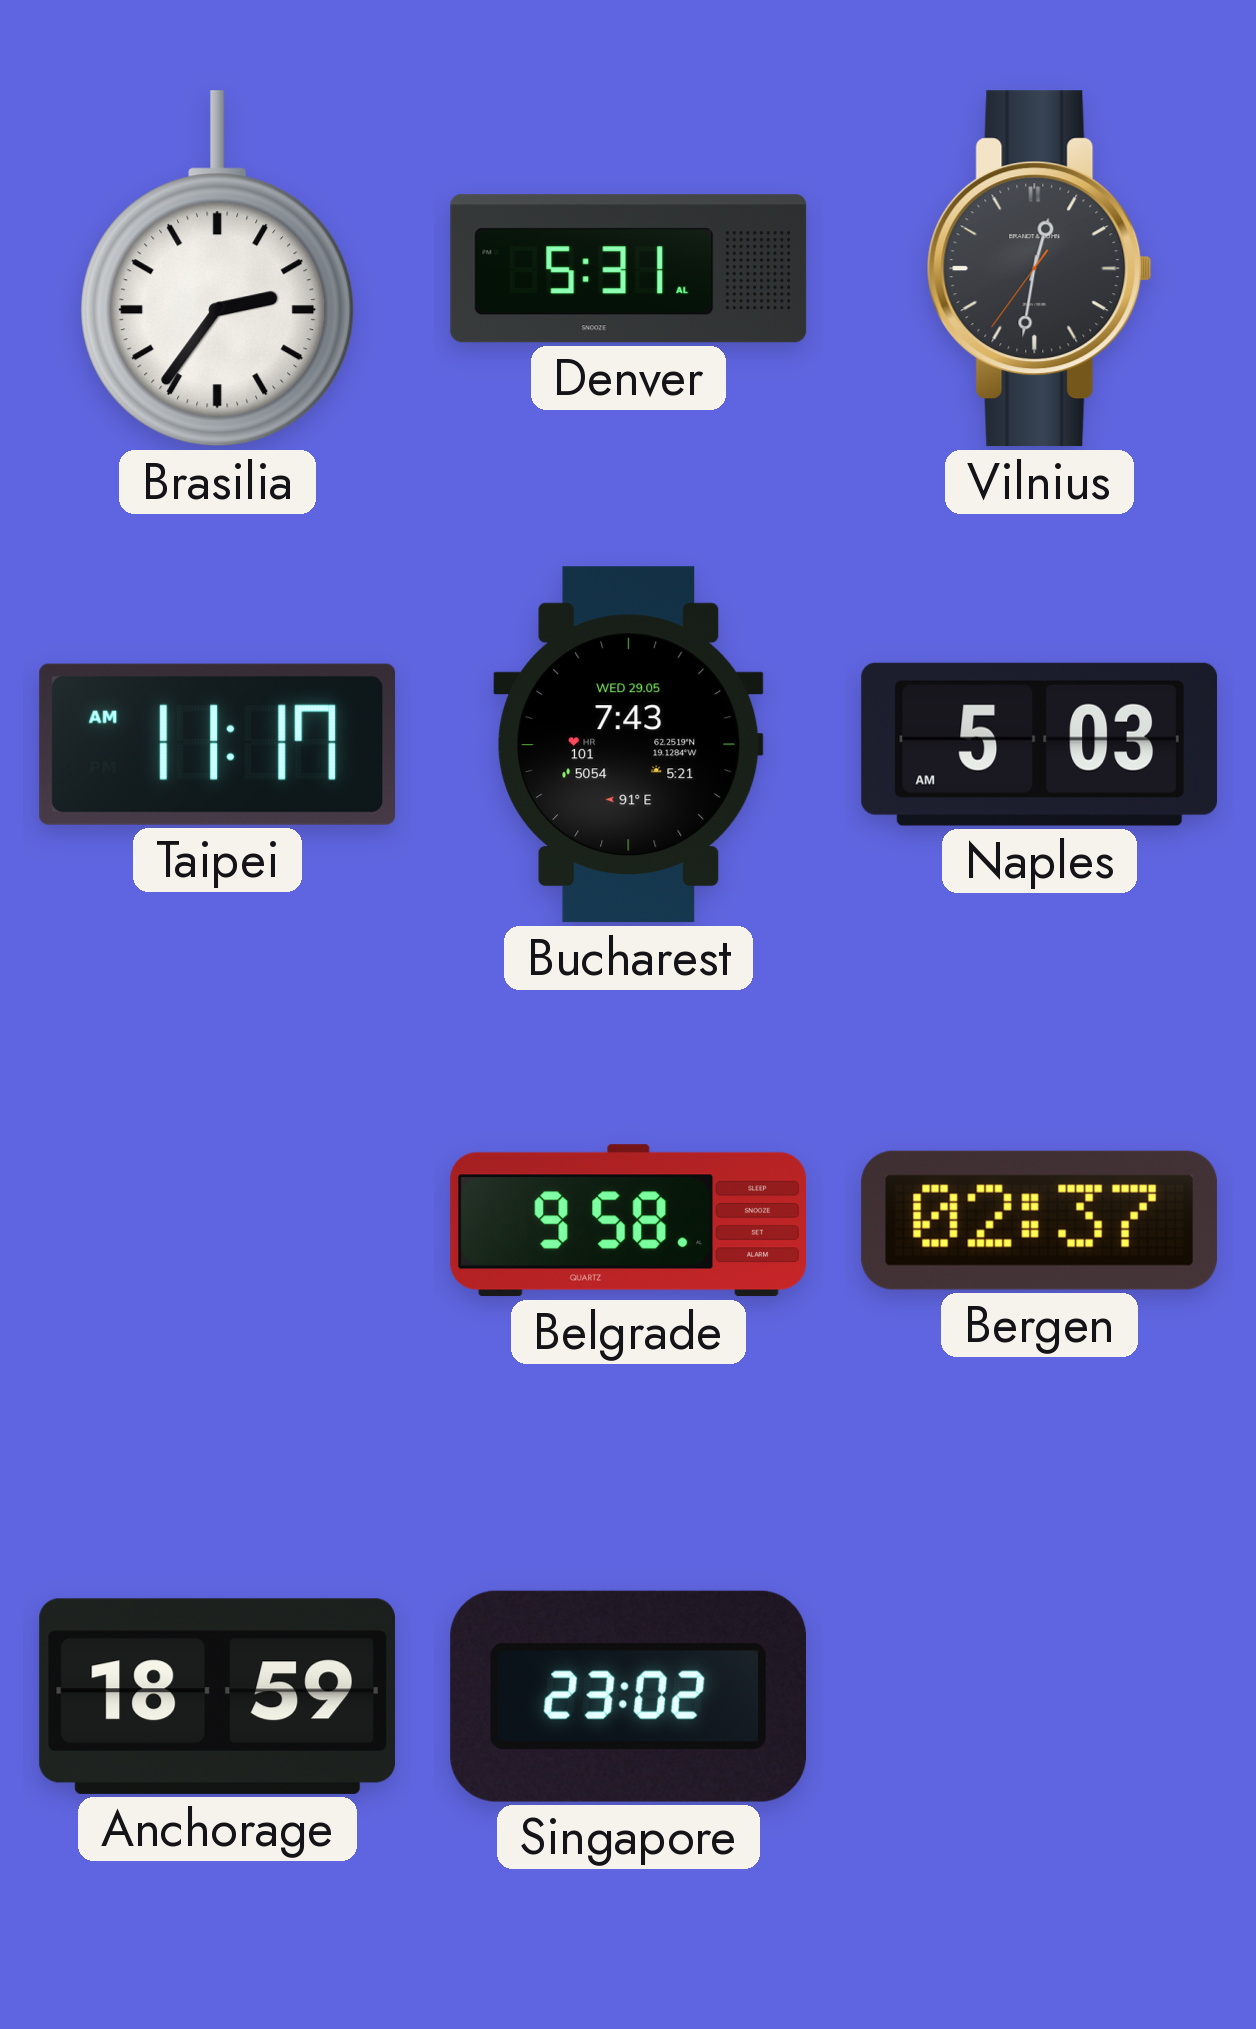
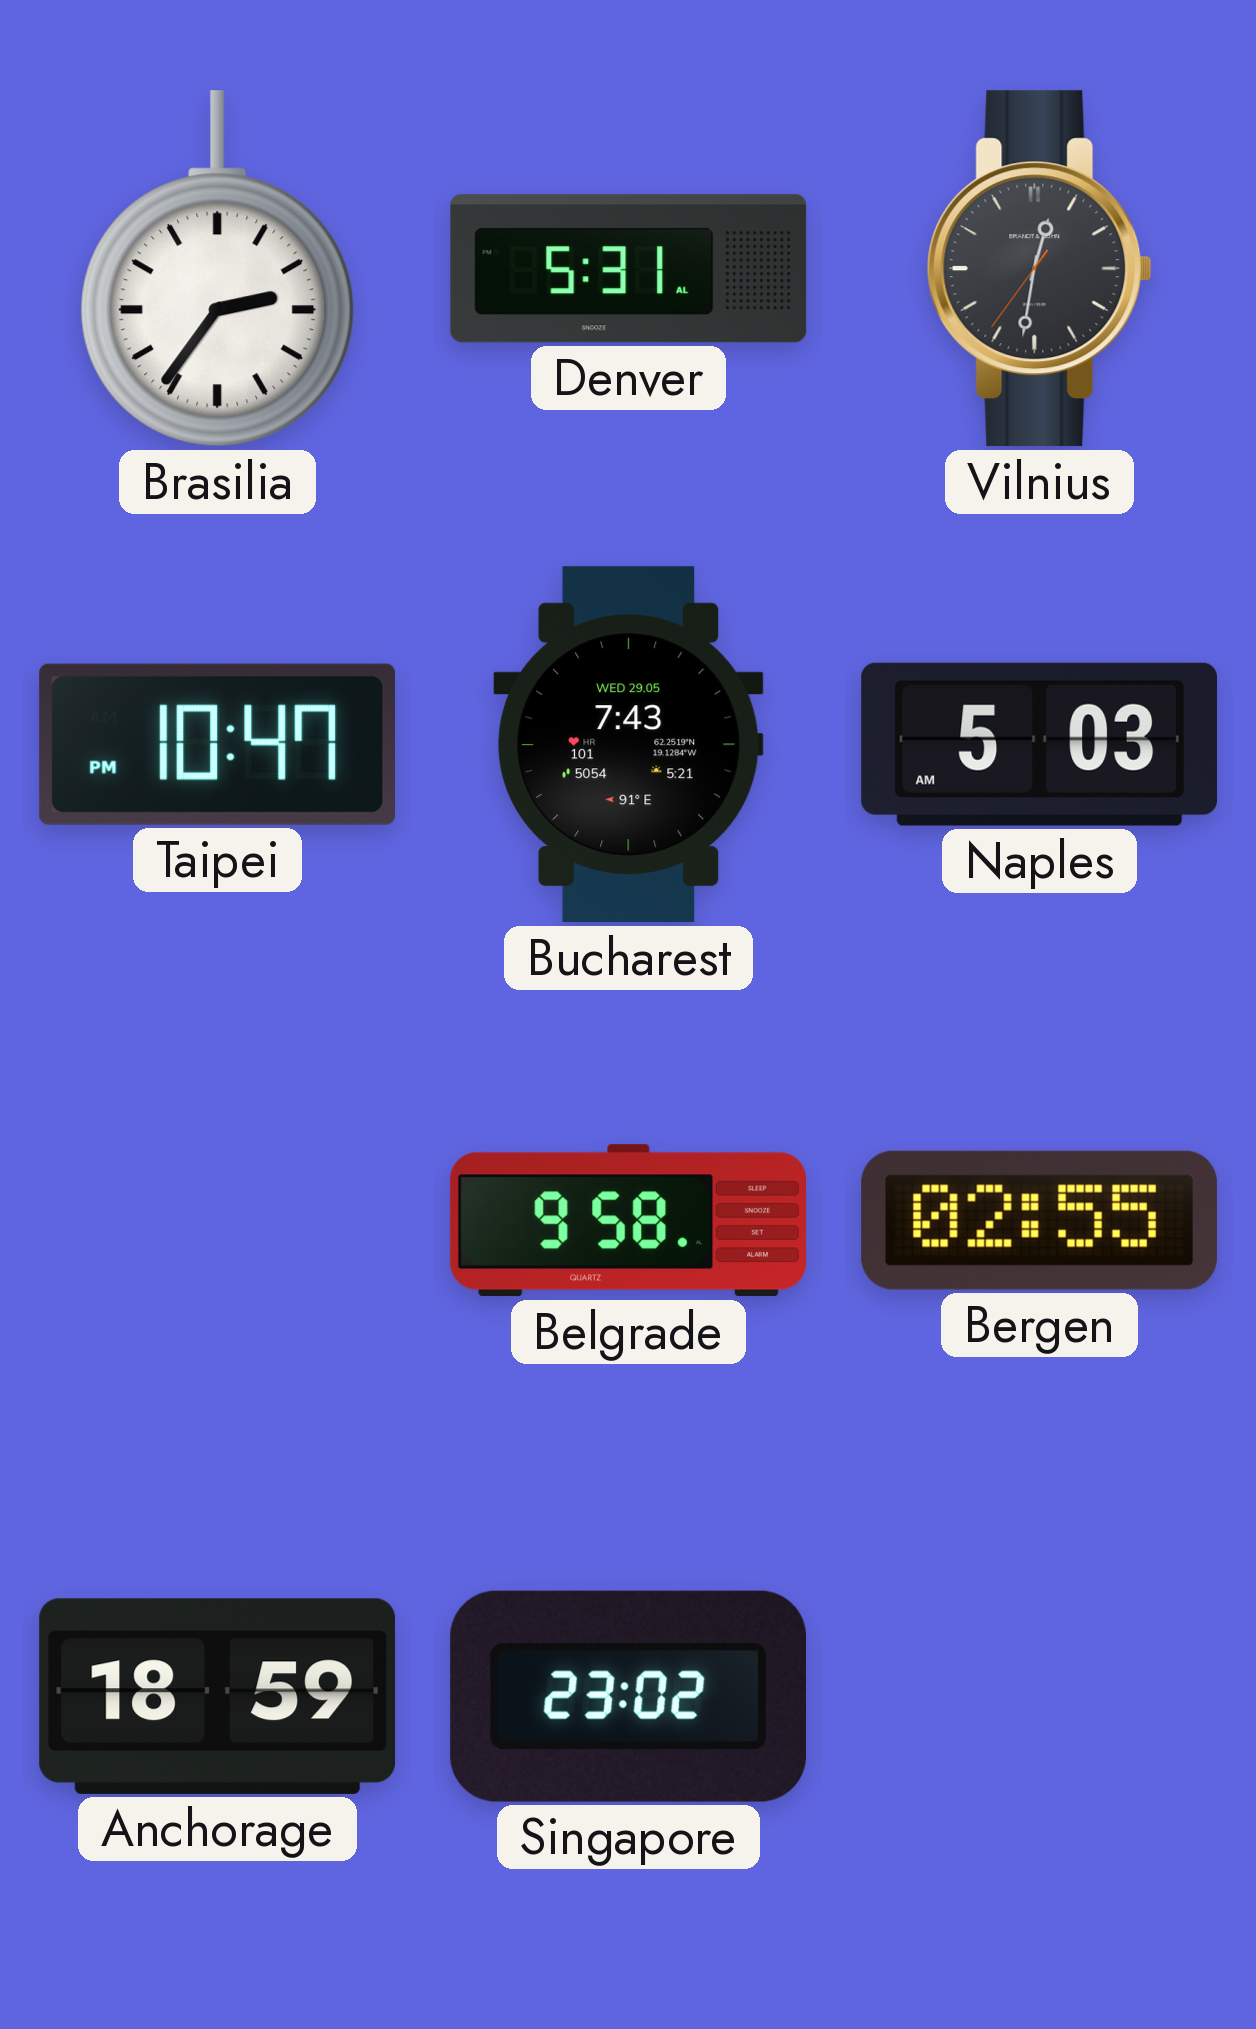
Taipei: 11:17 -> 10:47
Bergen: 02:37 -> 02:55
